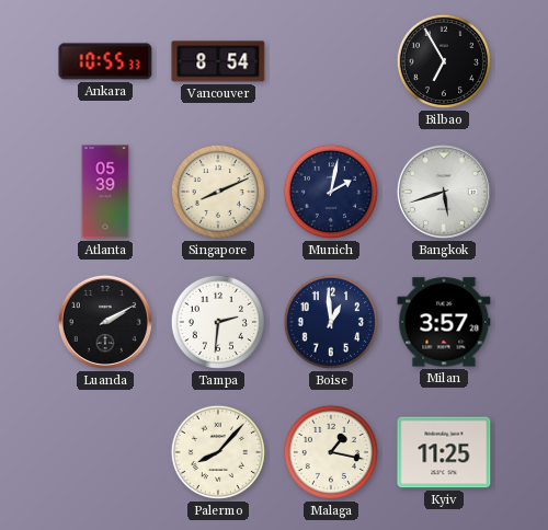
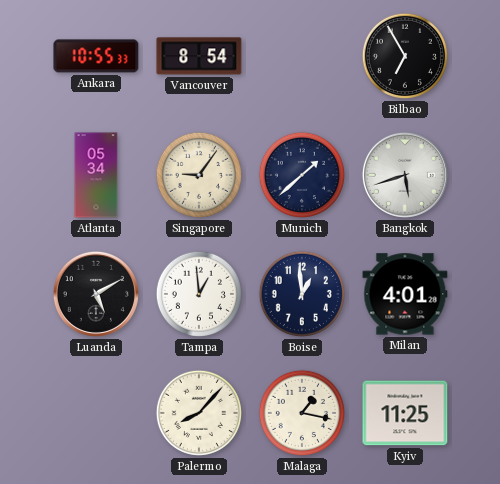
Atlanta: 05:39 -> 05:34
Singapore: 8:11 -> 9:06
Munich: 2:02 -> 1:38
Luanda: 2:10 -> 5:10
Tampa: 2:31 -> 12:59
Milan: 3:57 -> 4:01
